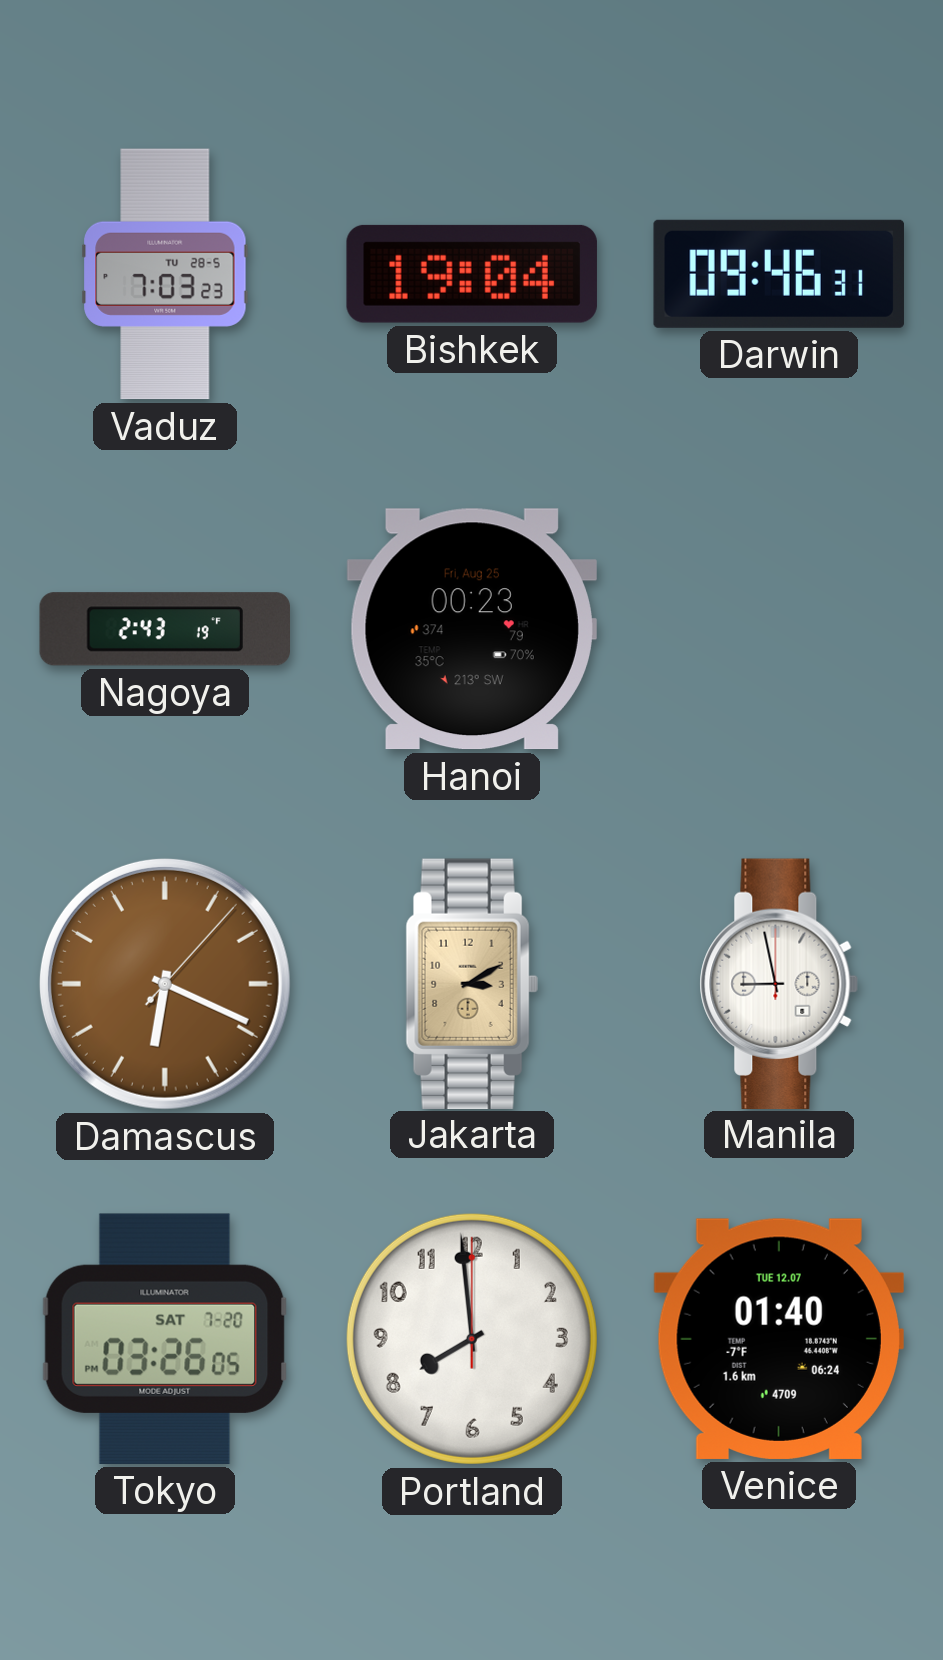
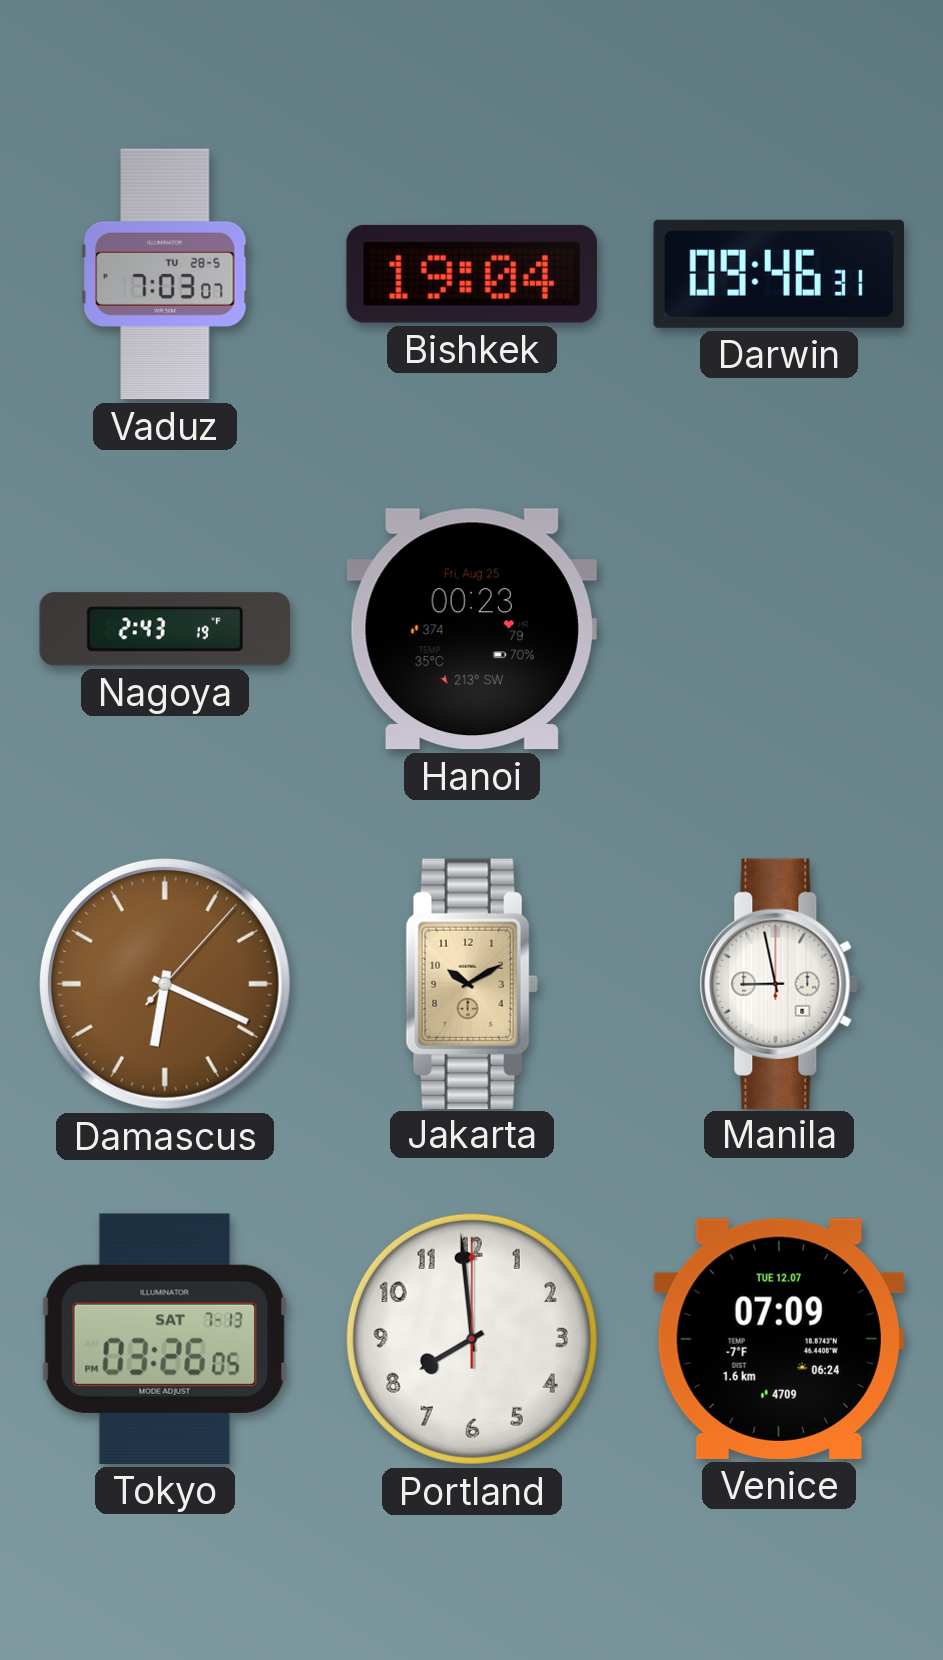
Vaduz: 7:03:23 -> 7:03:07
Jakarta: 3:10 -> 10:10
Tokyo date: SAT 7-20 -> SAT 7-13
Venice: 01:40 -> 07:09
